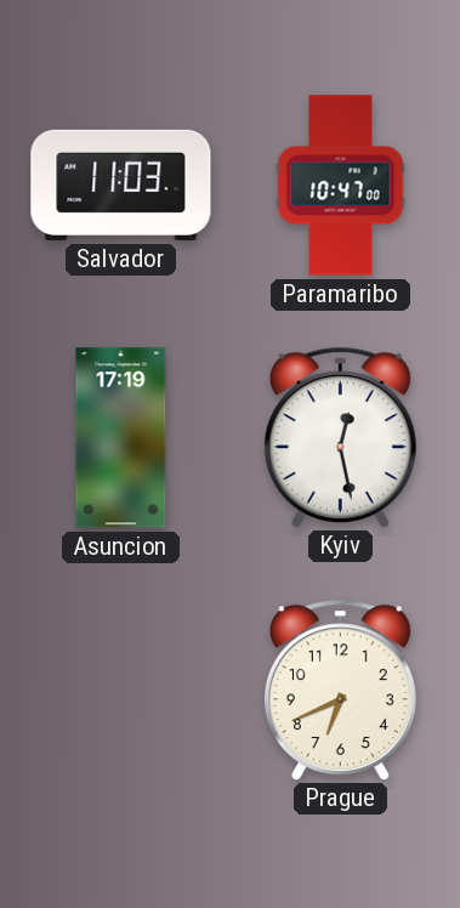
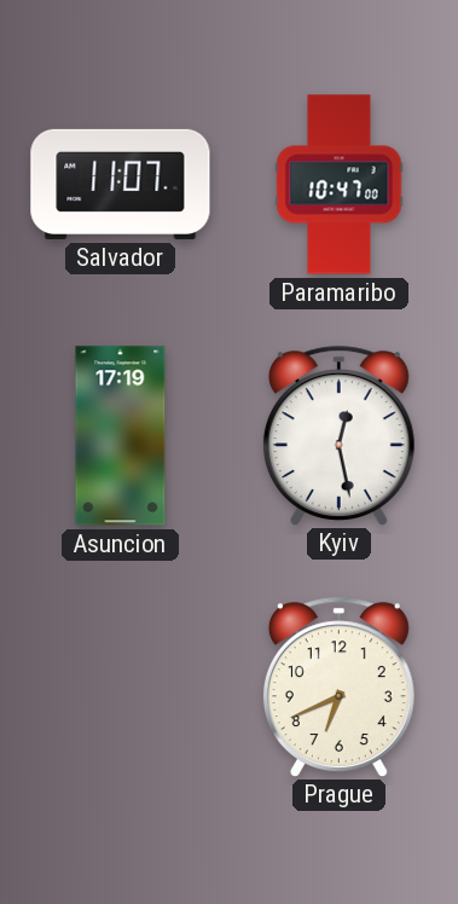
Salvador: 11:03 -> 11:07
